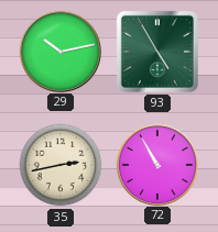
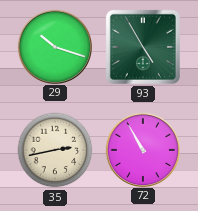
29: 10:13 -> 10:18
